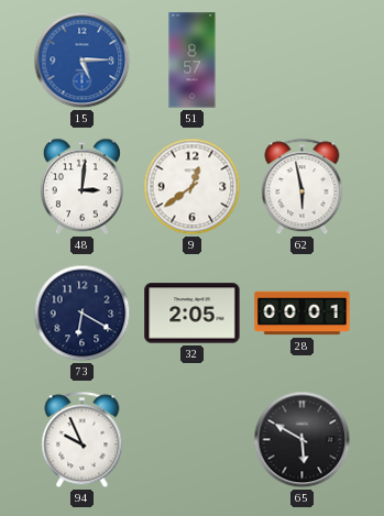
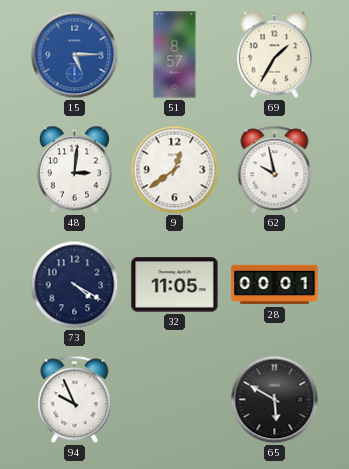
69: none -> 1:35
62: 5:58 -> 9:58
73: 6:20 -> 4:20
32: 2:05 -> 11:05
